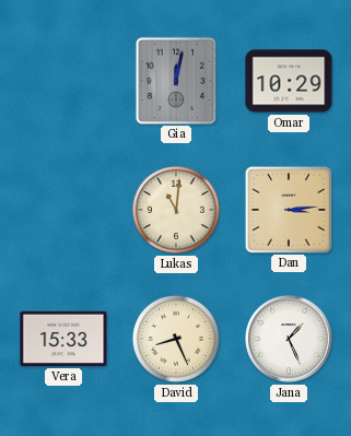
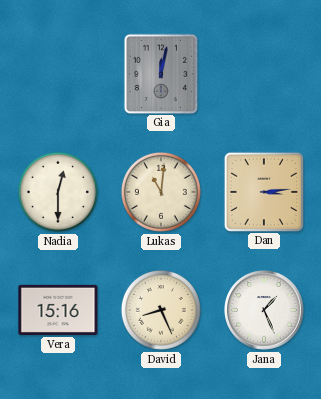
Omar: 10:29 -> none
Nadia: none -> 12:30
Vera: 15:33 -> 15:16
